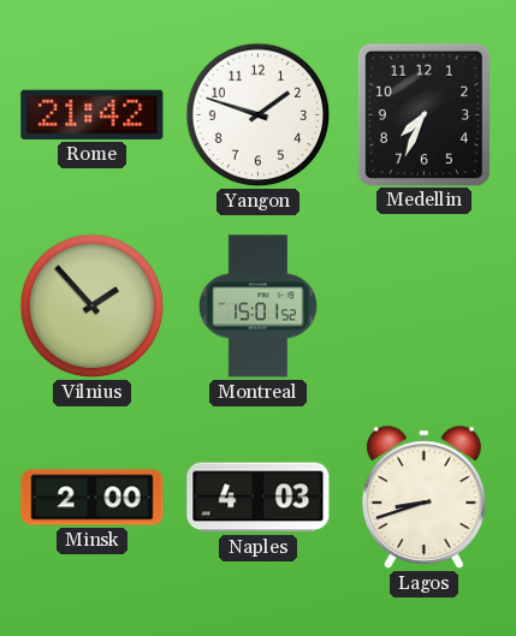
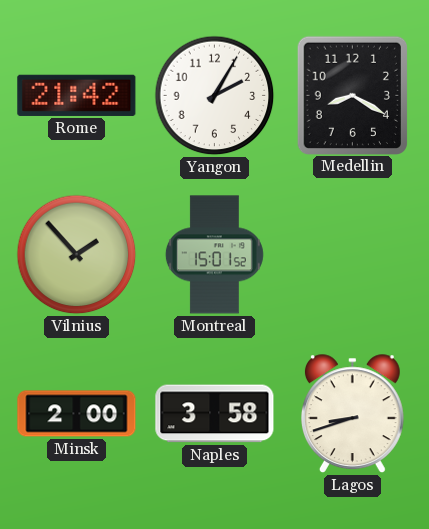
Yangon: 1:48 -> 2:05
Medellin: 7:34 -> 8:20
Naples: 4:03 -> 3:58
